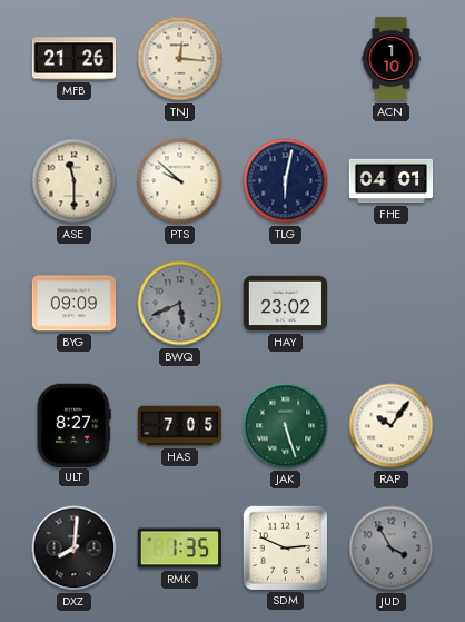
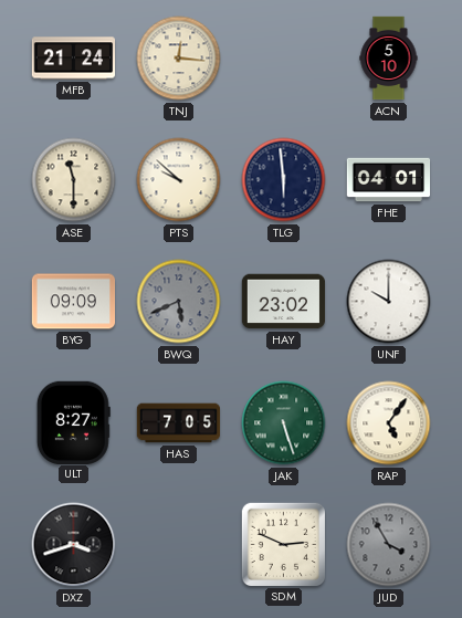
MFB: 21:26 -> 21:24
ACN: 1:10 -> 5:10
TLG: 6:02 -> 5:59
UNF: none -> 10:00
RAP: 10:06 -> 5:06
DXZ: 8:01 -> 3:42
RMK: 1:35 -> none
